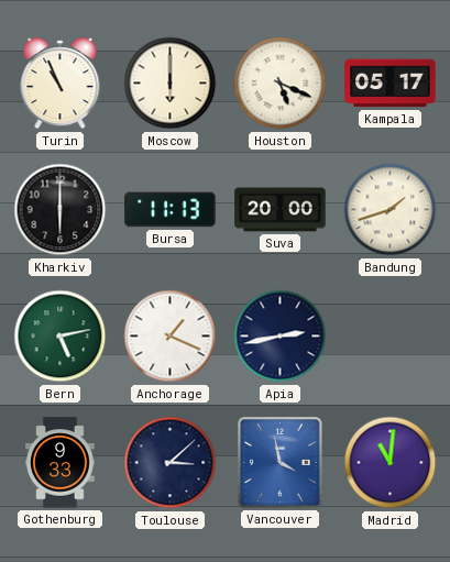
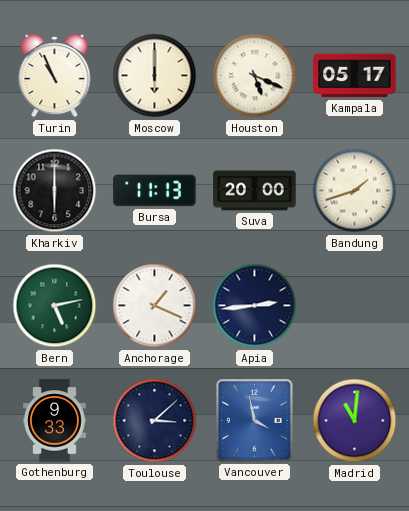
Apia: 2:43 -> 2:44
